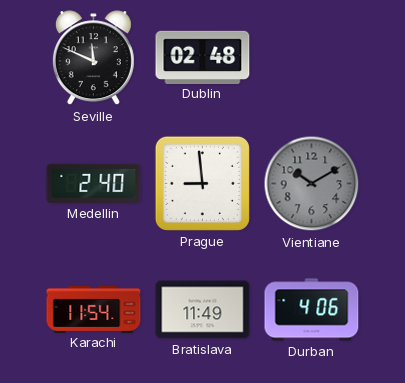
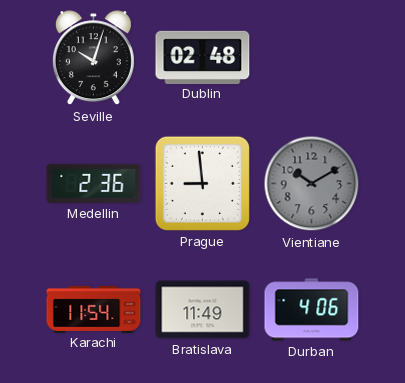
Seville: 11:49 -> 10:03
Medellin: 2:40 -> 2:36
